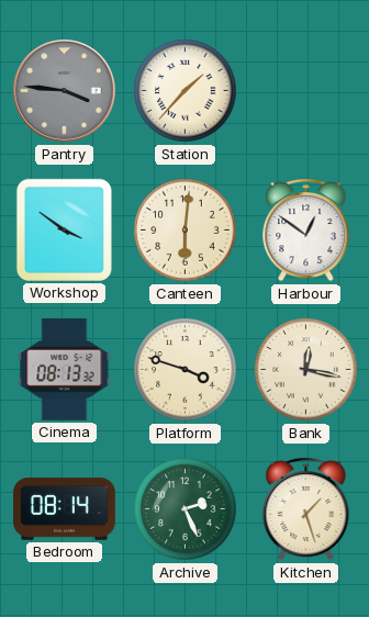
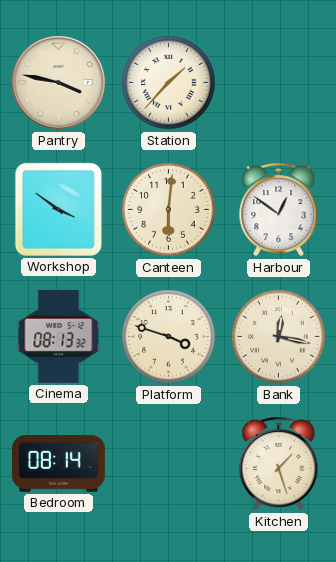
Pantry: 3:46 -> 3:47
Pantry dial: grey -> cream
Archive: 2:26 -> none
